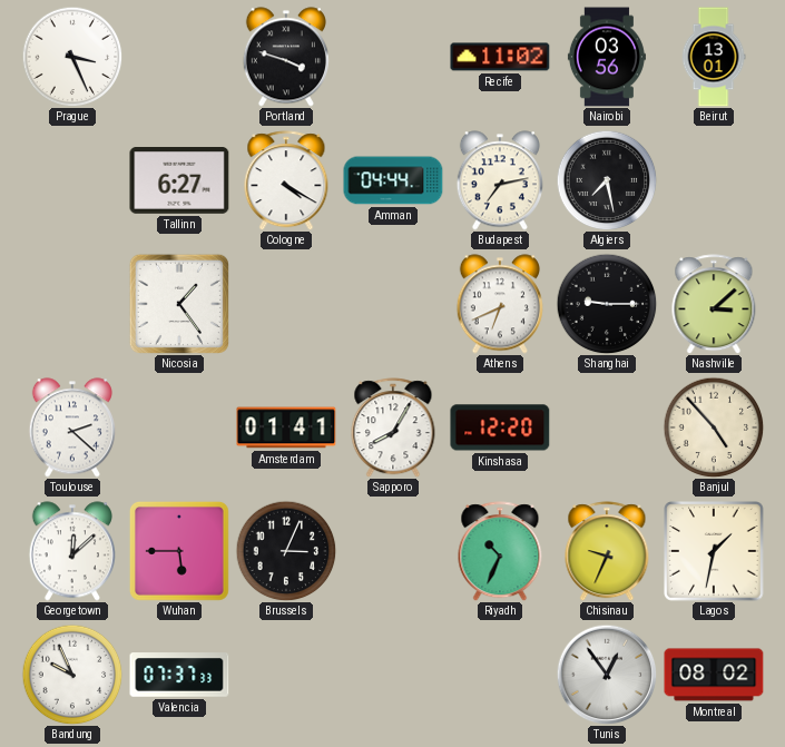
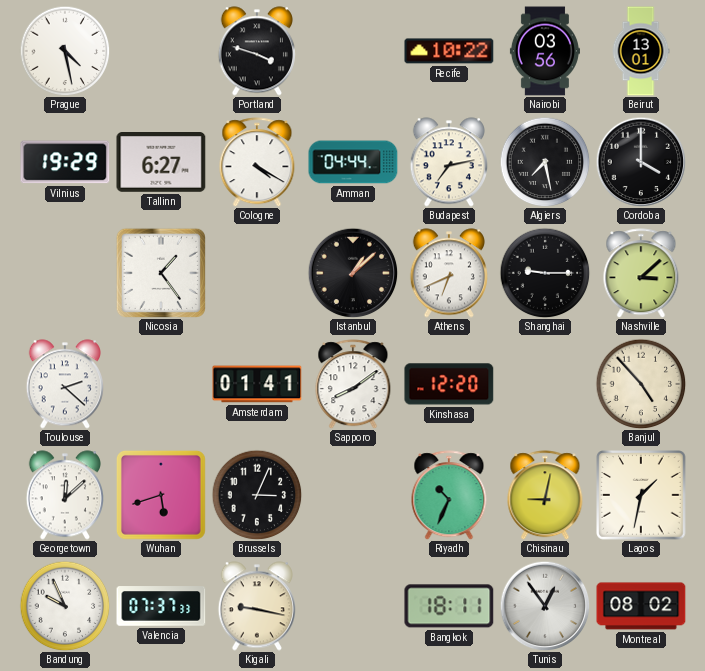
Prague: 3:26 -> 4:28
Recife: 11:02 -> 10:22
Vilnius: none -> 19:29
Cordoba: none -> 4:00
Istanbul: none -> 1:08
Sapporo: 8:05 -> 8:09
Wuhan: 5:45 -> 5:42
Chisinau: 9:34 -> 9:02
Kigali: none -> 9:17
Bangkok: none -> 18:11
